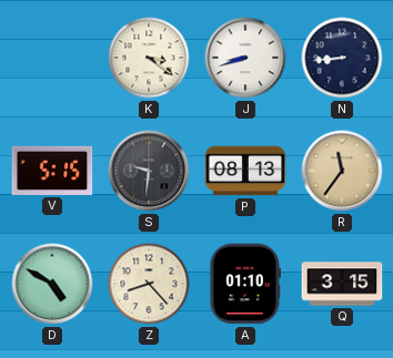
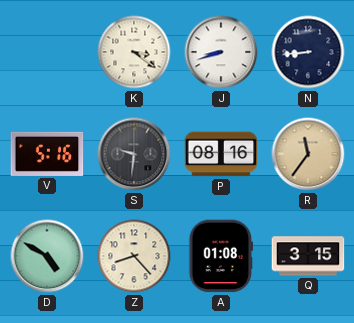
V: 5:15 -> 5:16
P: 08:13 -> 08:16
A: 01:10 -> 01:08
